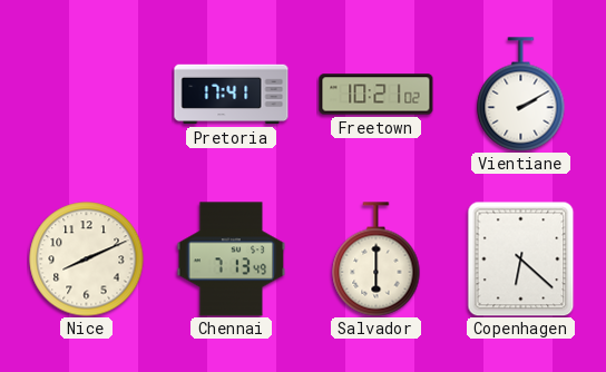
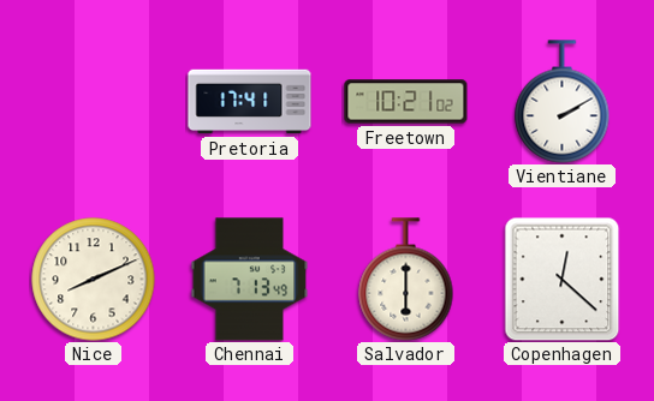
Copenhagen: 6:22 -> 12:22
